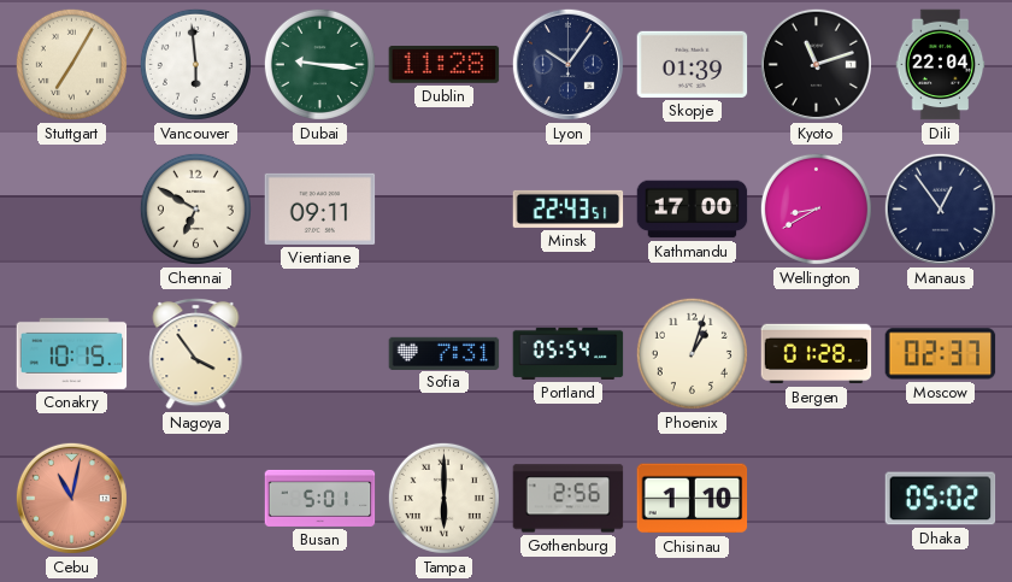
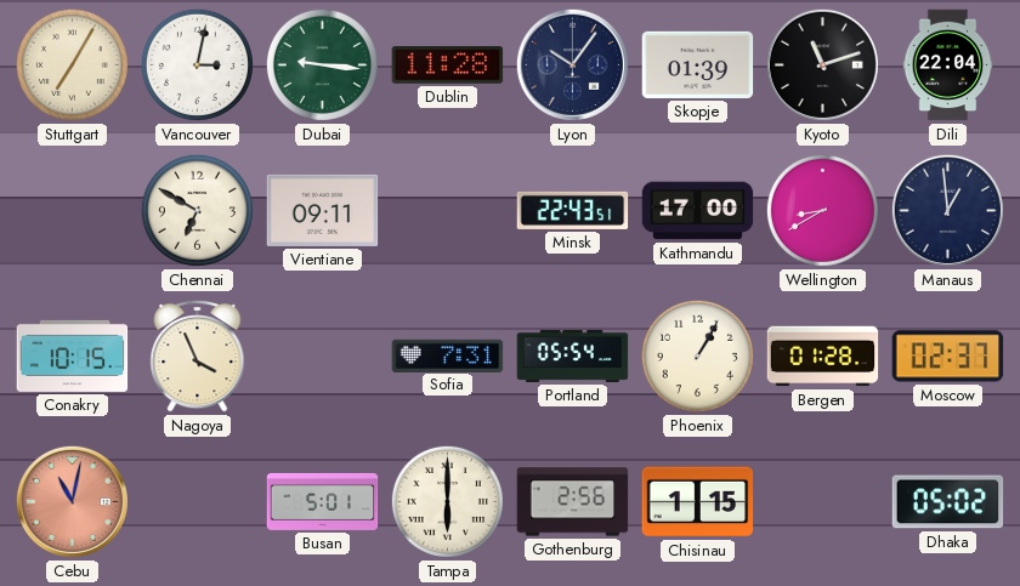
Vancouver: 5:59 -> 3:02
Manaus: 12:54 -> 12:59
Nagoya: 3:54 -> 3:56
Phoenix: 1:03 -> 1:05
Chisinau: 1:10 -> 1:15
